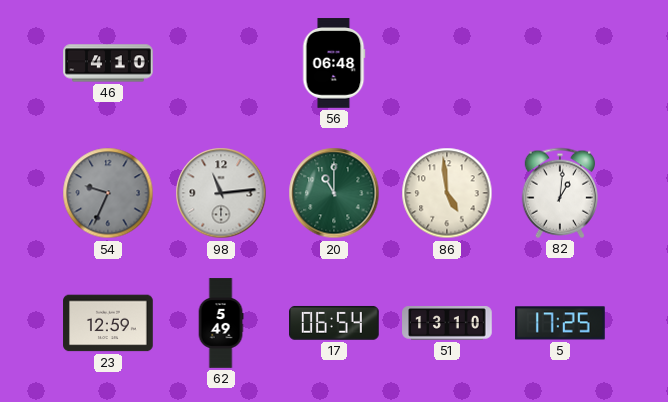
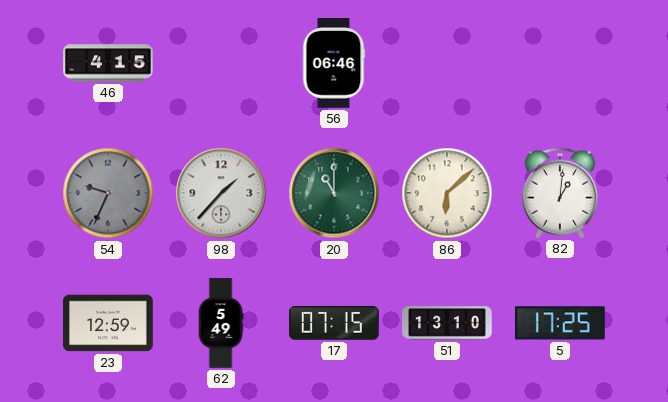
46: 4:10 -> 4:15
56: 06:48 -> 06:46
98: 11:14 -> 1:37
86: 4:59 -> 6:08
17: 06:54 -> 07:15
